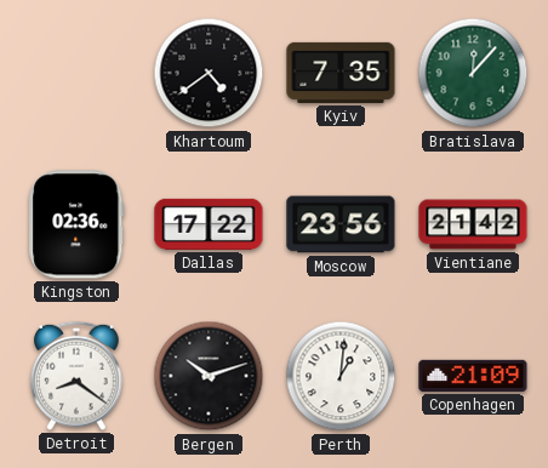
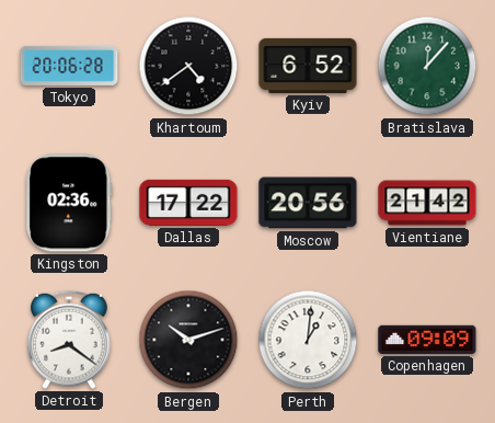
Tokyo: none -> 20:06
Kyiv: 7:35 -> 6:52
Moscow: 23:56 -> 20:56
Copenhagen: 21:09 -> 09:09
